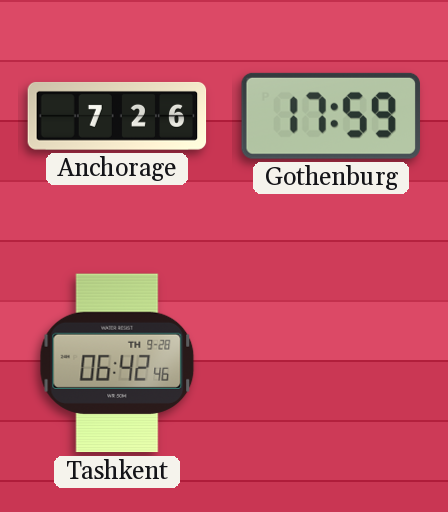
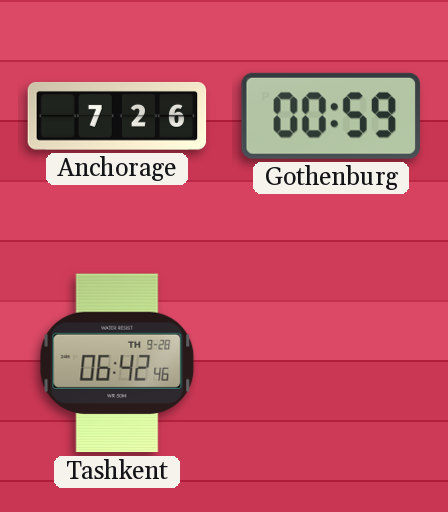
Gothenburg: 17:59 -> 00:59
